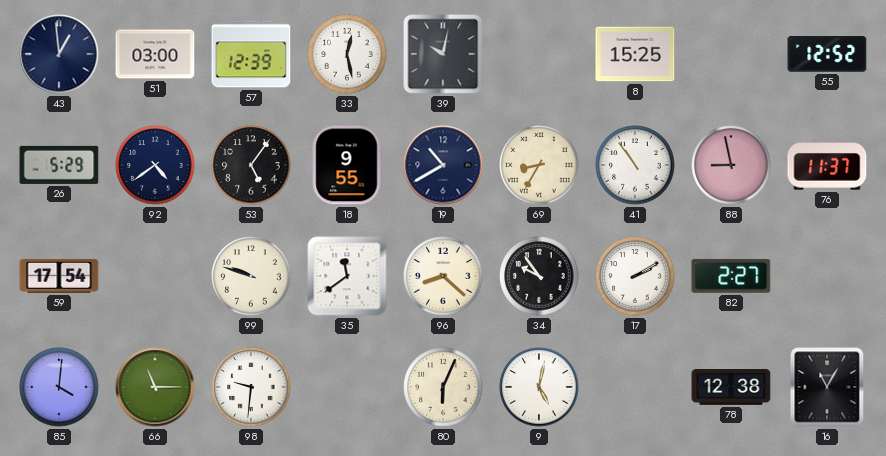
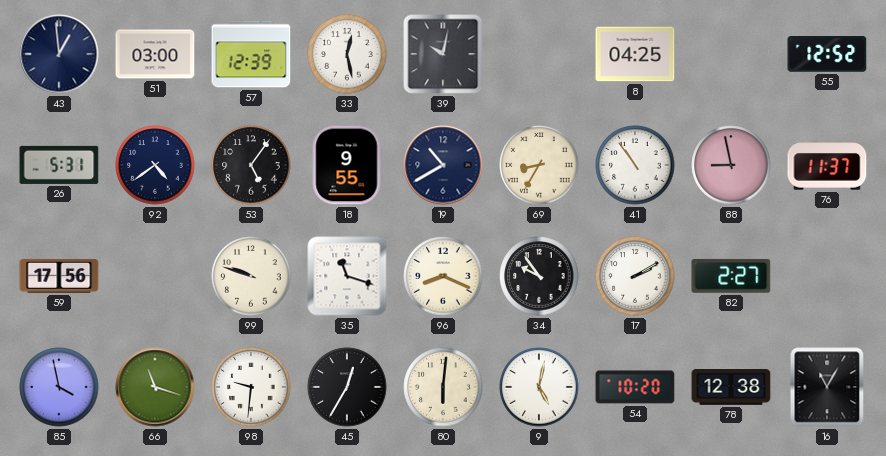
8: 15:25 -> 04:25
26: 5:29 -> 5:31
59: 17:54 -> 17:56
35: 11:39 -> 11:18
96: 8:22 -> 8:19
85: 4:01 -> 3:58
66: 11:15 -> 11:18
45: none -> 12:35
80: 6:04 -> 6:01
54: none -> 10:20
